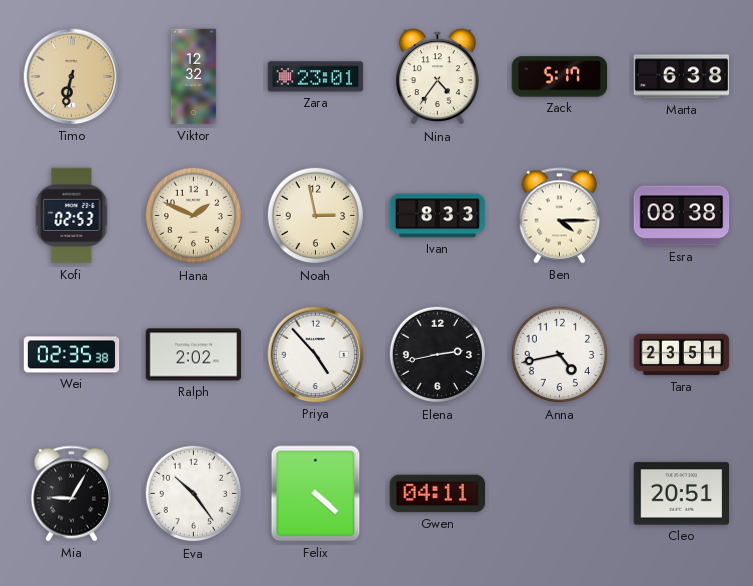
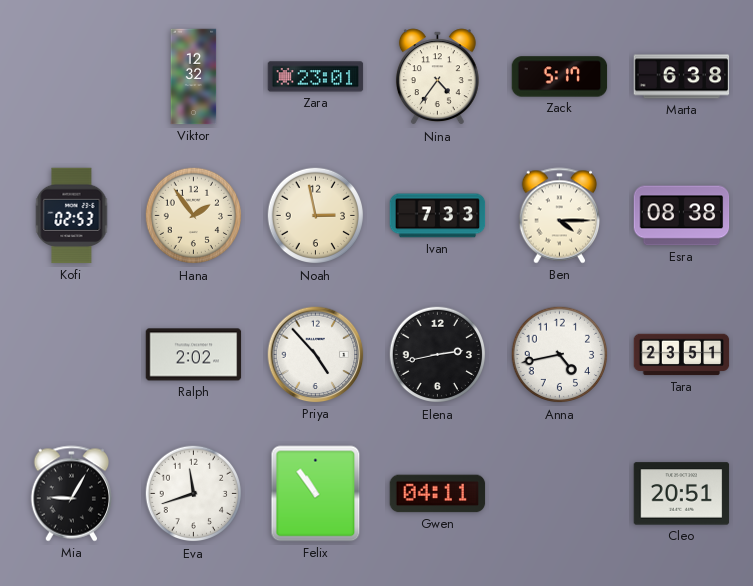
Timo: 6:32 -> none
Hana: 1:49 -> 1:54
Ivan: 8:33 -> 7:33
Wei: 02:35 -> none
Eva: 10:24 -> 11:42
Felix: 4:22 -> 10:54
